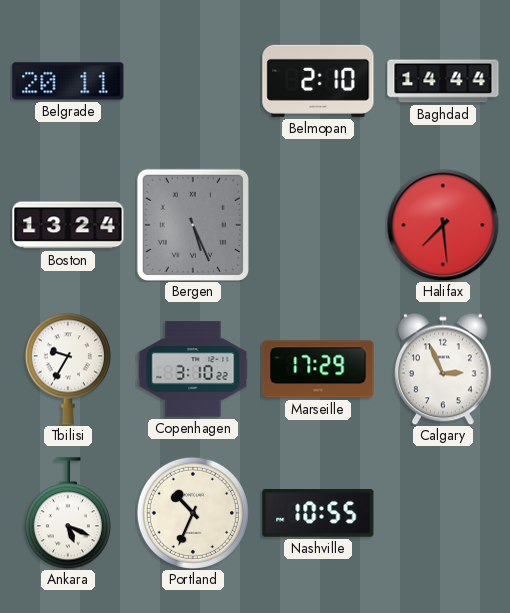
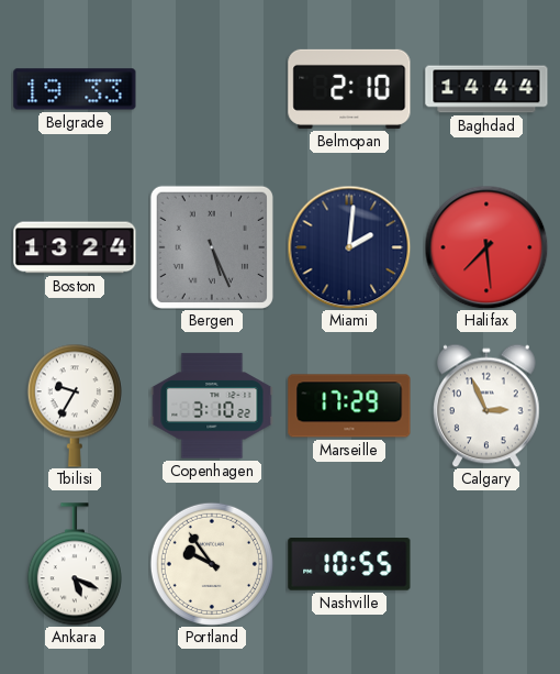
Belgrade: 20:11 -> 19:33
Miami: none -> 2:01
Portland: 10:34 -> 9:54
